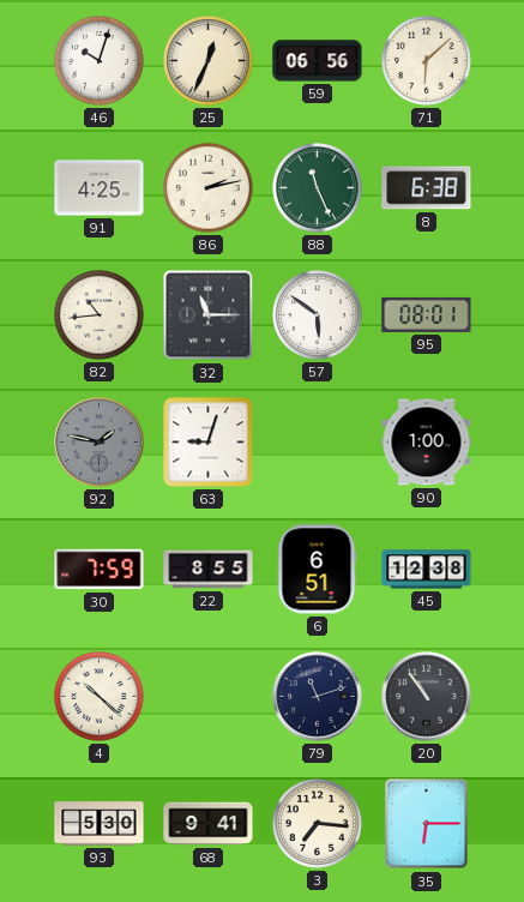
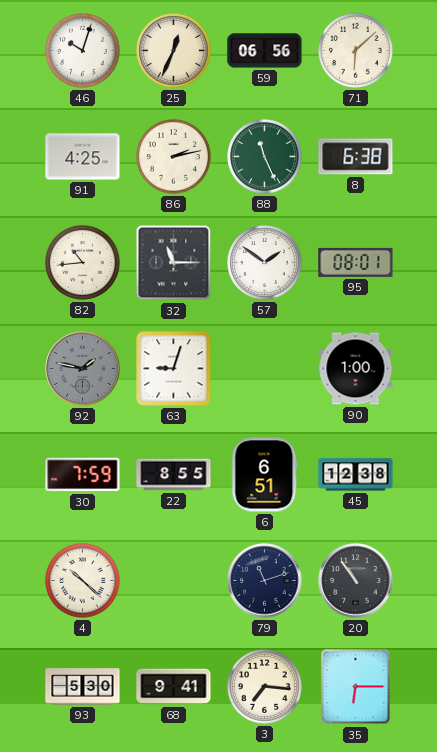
57: 5:51 -> 1:51
